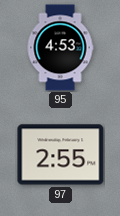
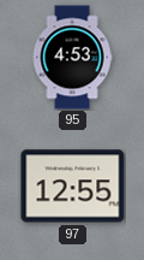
97: 2:55 -> 12:55
